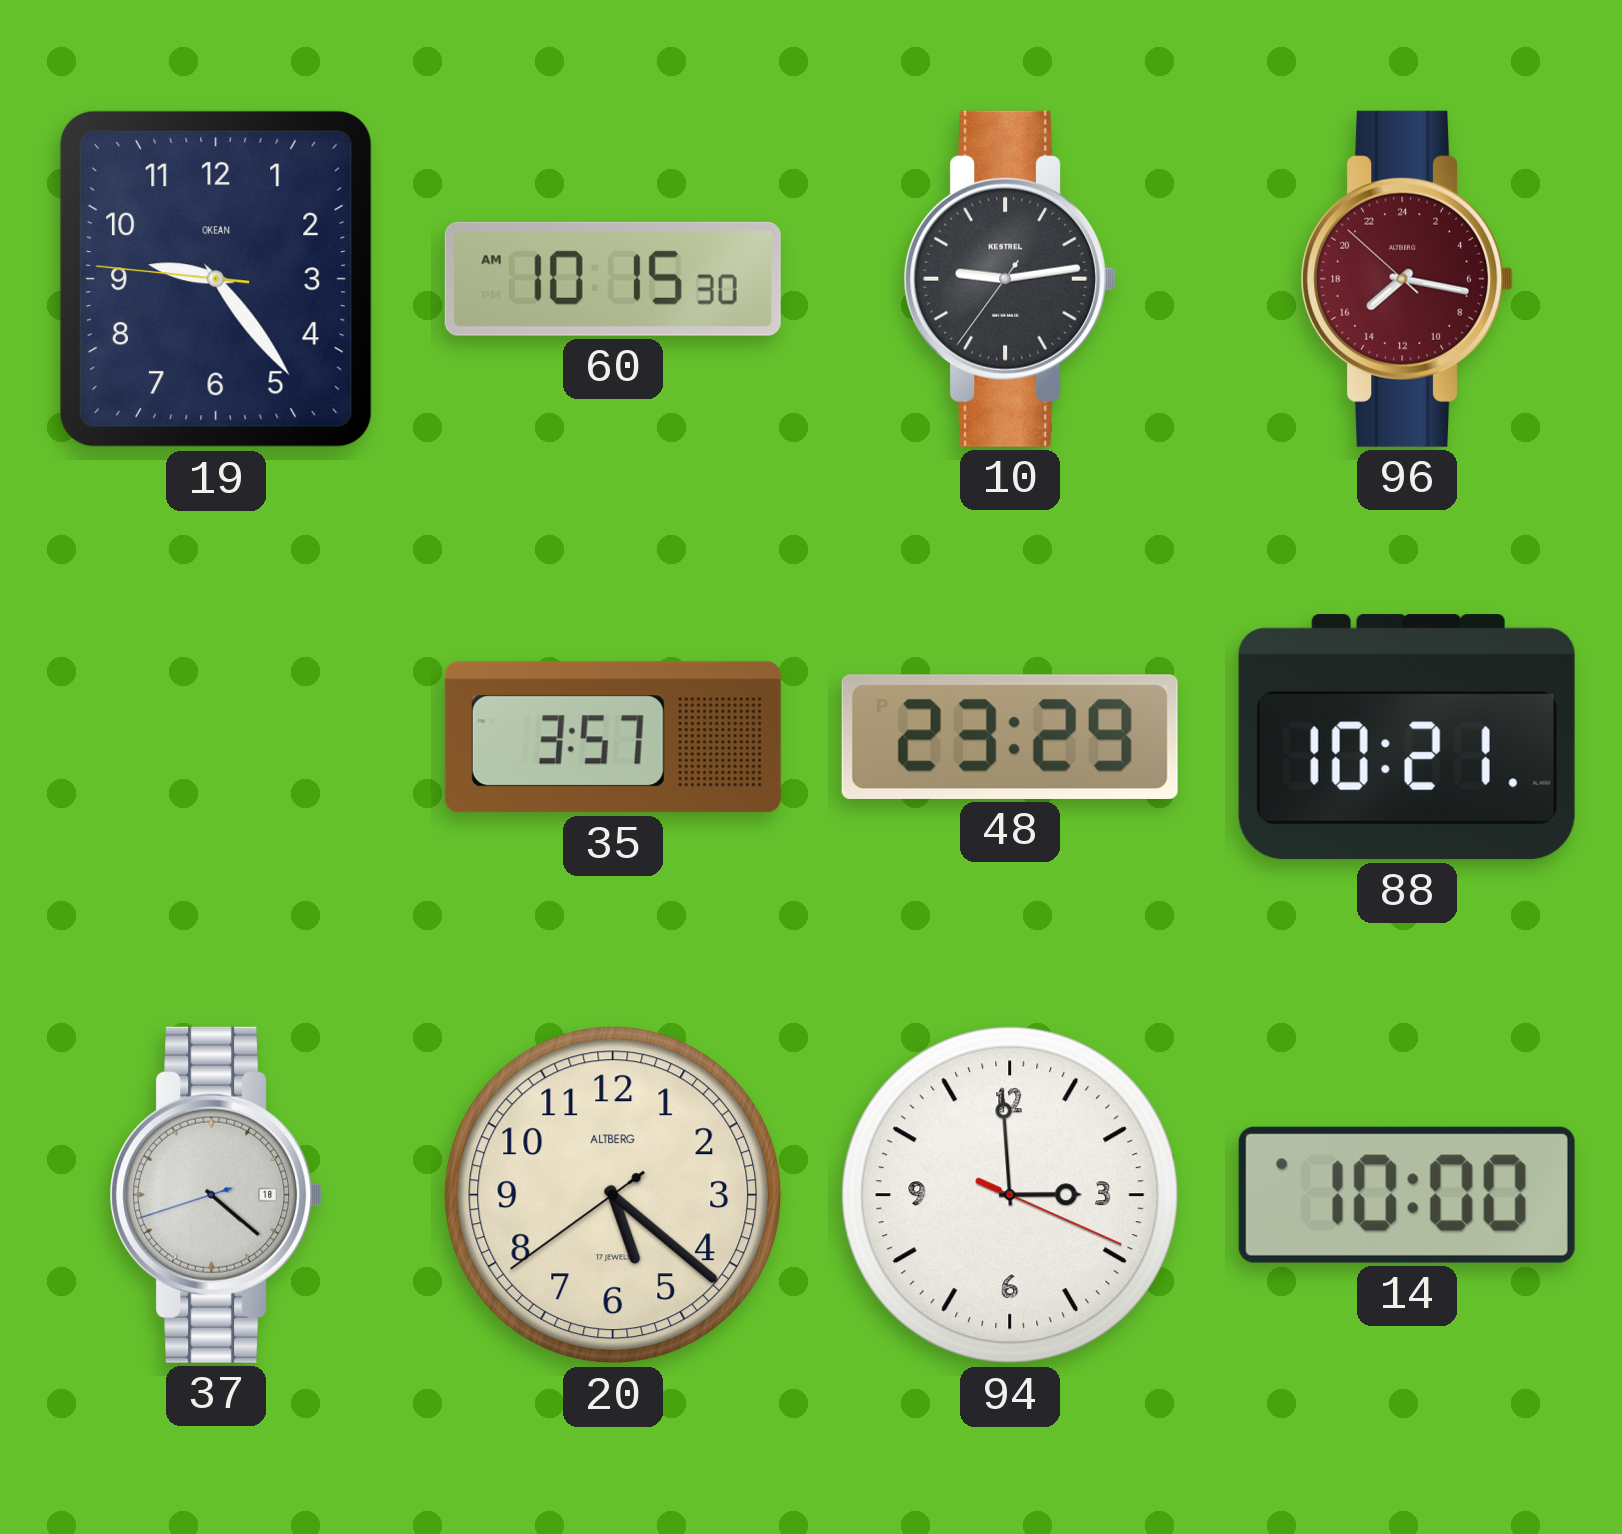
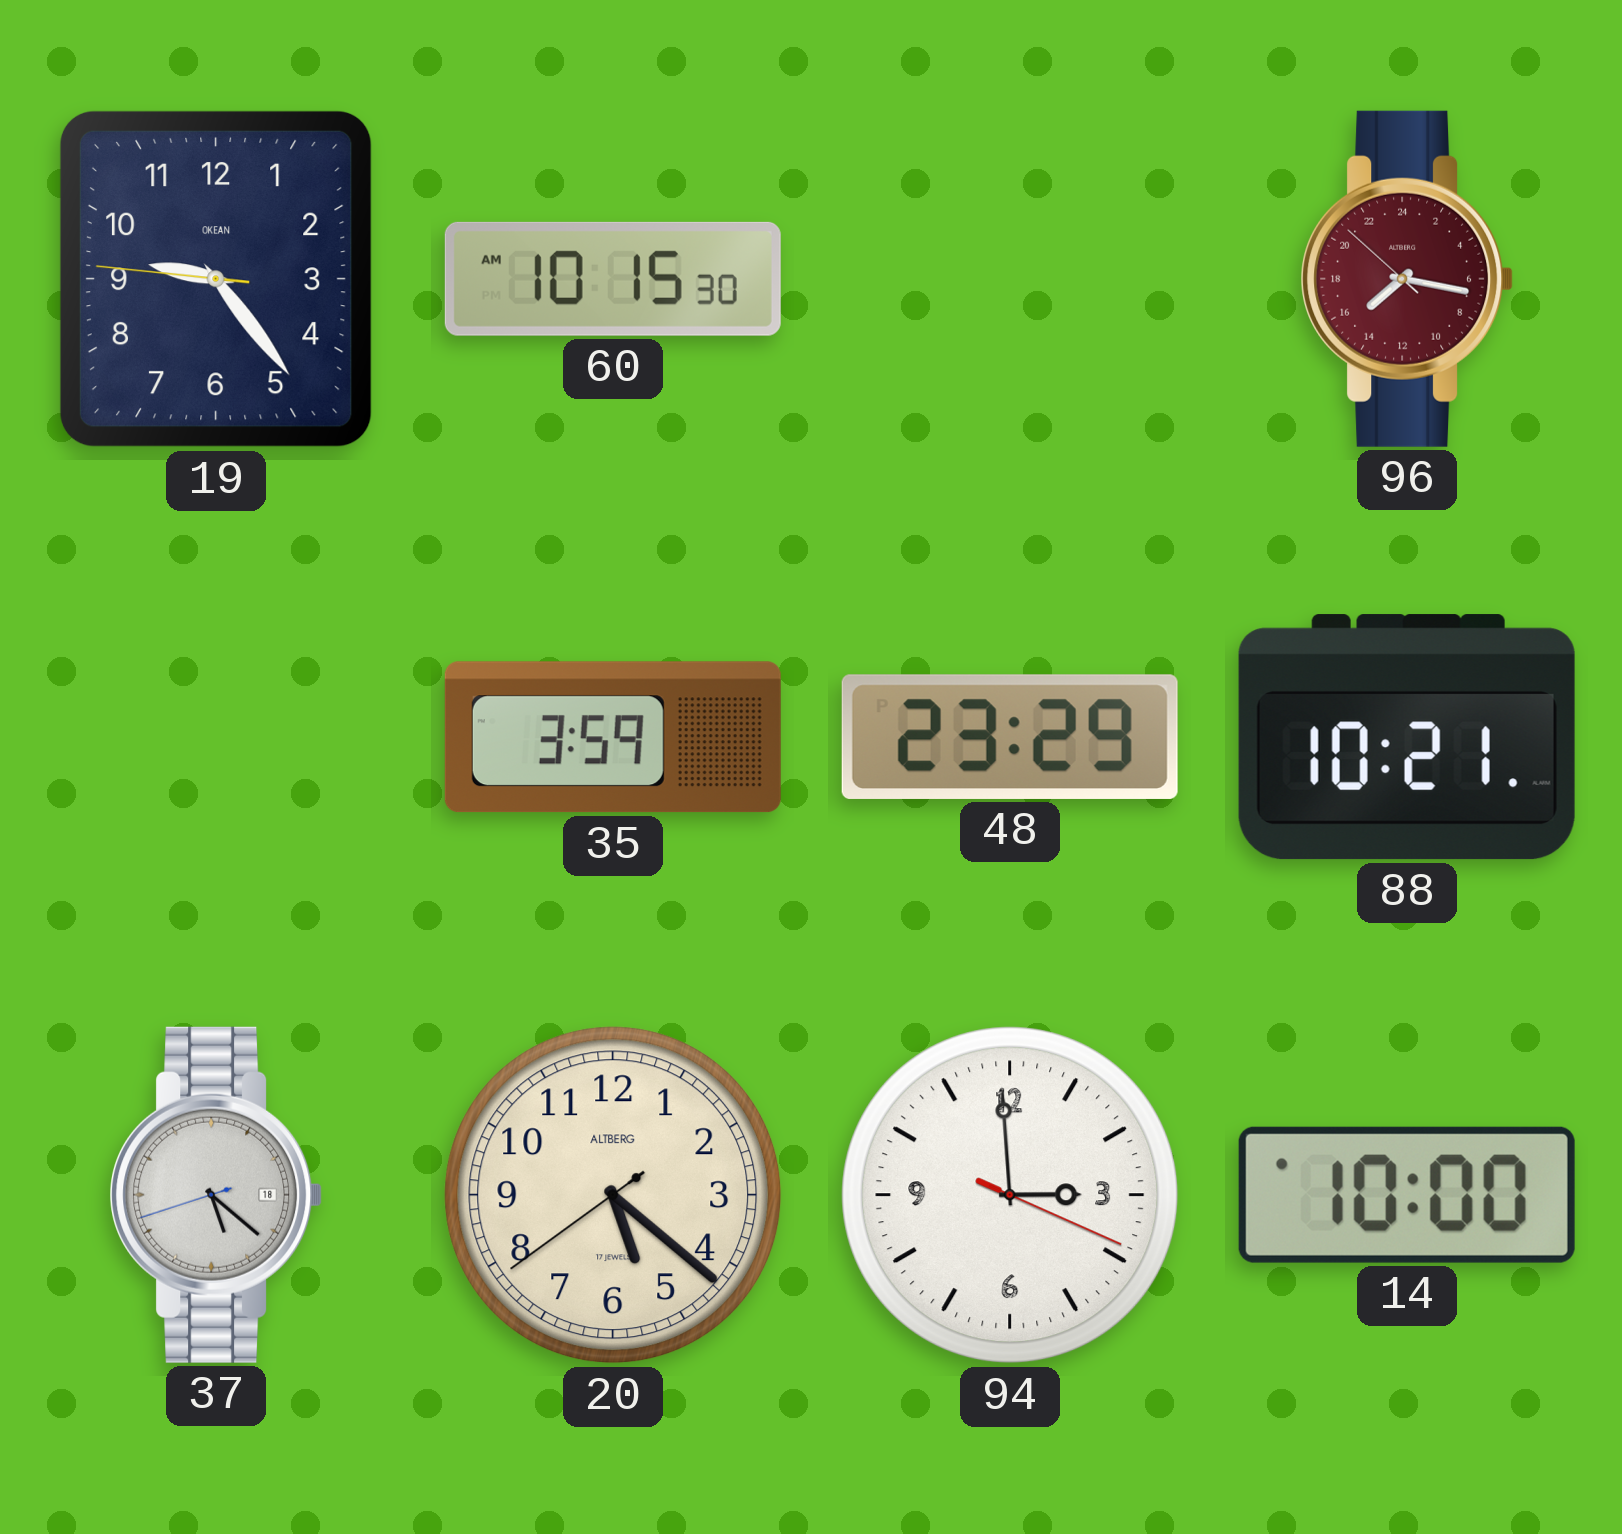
10: 9:13 -> none
35: 3:57 -> 3:59
37: 4:21 -> 5:21
